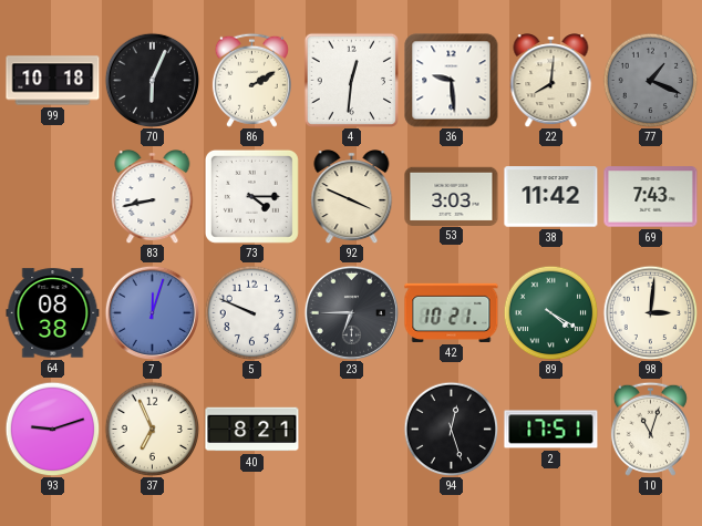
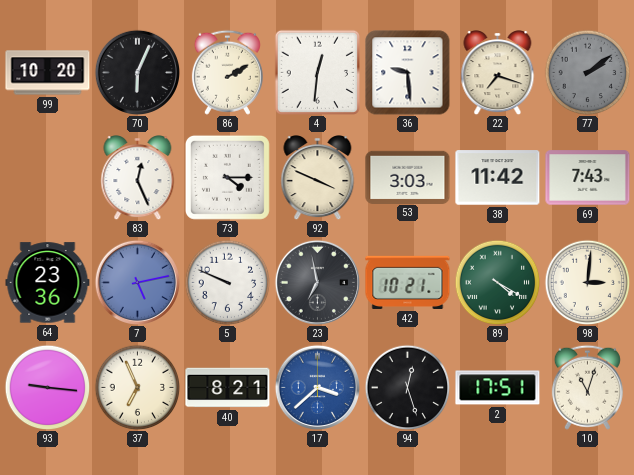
99: 10:18 -> 10:20
22: 8:01 -> 7:18
77: 1:19 -> 2:09
83: 8:43 -> 12:26
64: 08:38 -> 23:36
7: 12:03 -> 5:13
23: 6:45 -> 6:58
93: 9:12 -> 9:16
17: none -> 3:38
